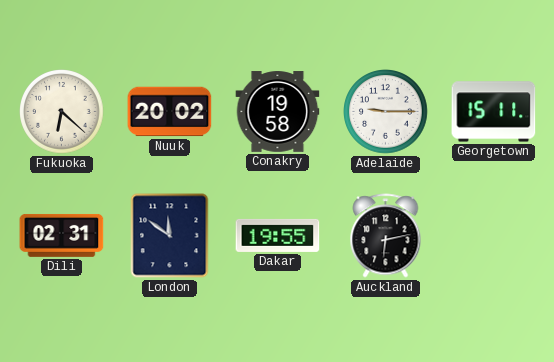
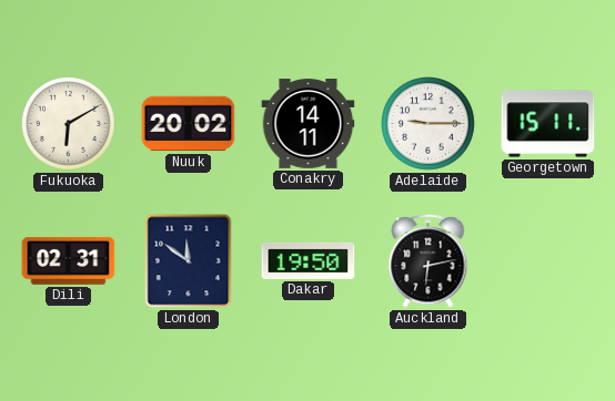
Fukuoka: 6:22 -> 6:10
Conakry: 19:58 -> 14:11
Dakar: 19:55 -> 19:50
